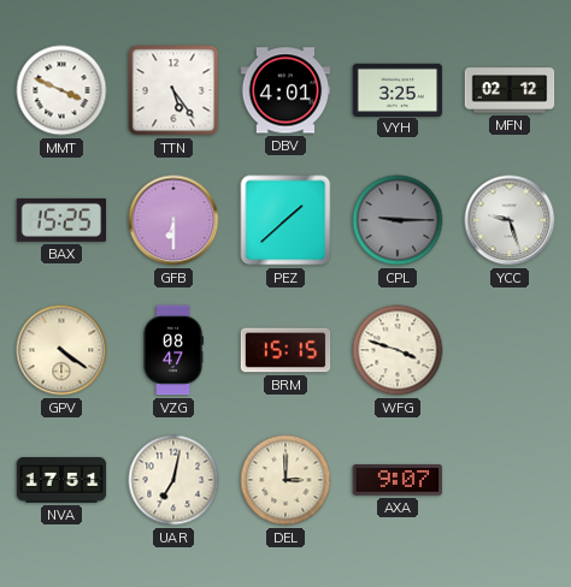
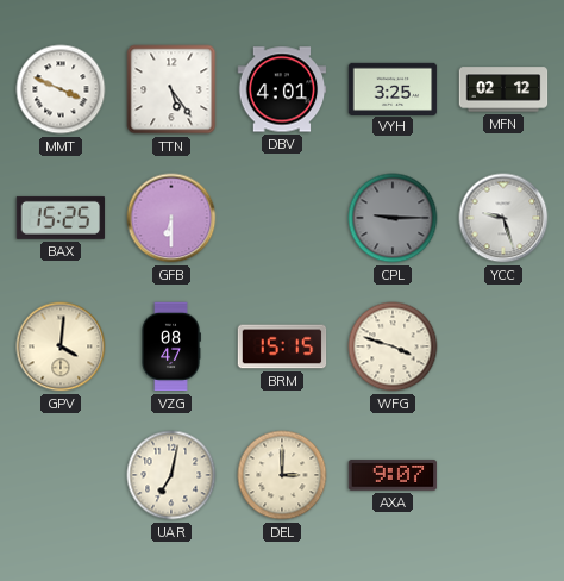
PEZ: 1:38 -> none
GPV: 4:21 -> 4:01
NVA: 17:51 -> none
